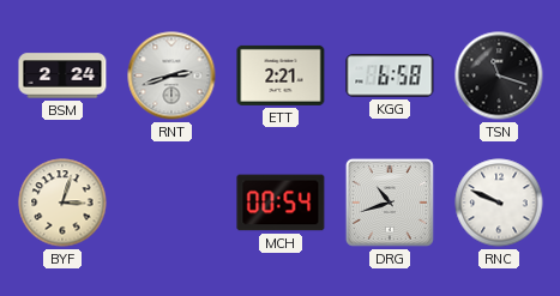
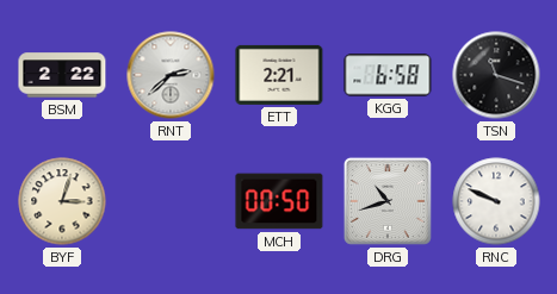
BSM: 2:24 -> 2:22
RNT: 2:42 -> 2:38
MCH: 00:54 -> 00:50
